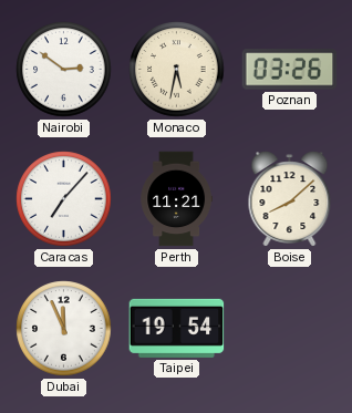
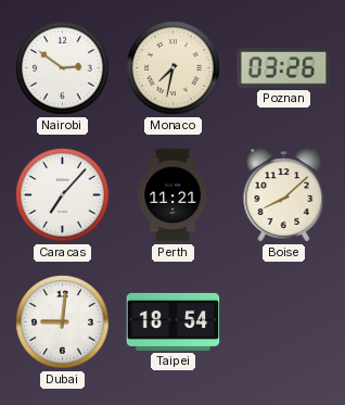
Monaco: 5:32 -> 7:32
Dubai: 11:56 -> 9:01
Taipei: 19:54 -> 18:54
